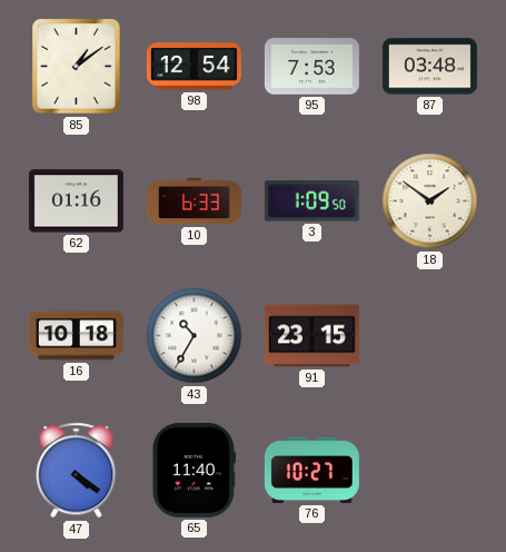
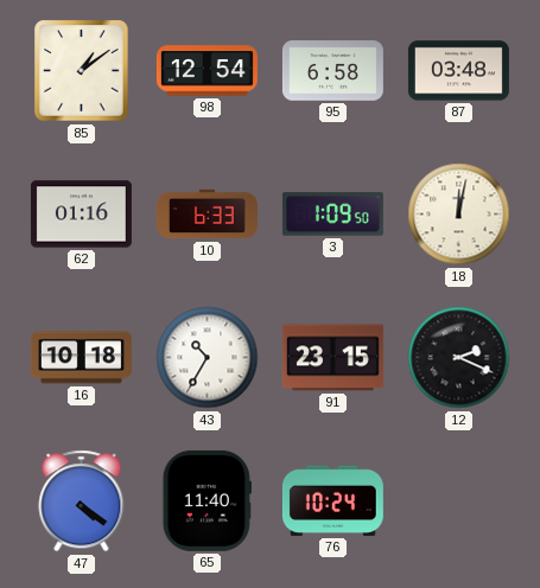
95: 7:53 -> 6:58
18: 1:51 -> 12:02
12: none -> 2:19
76: 10:27 -> 10:24
